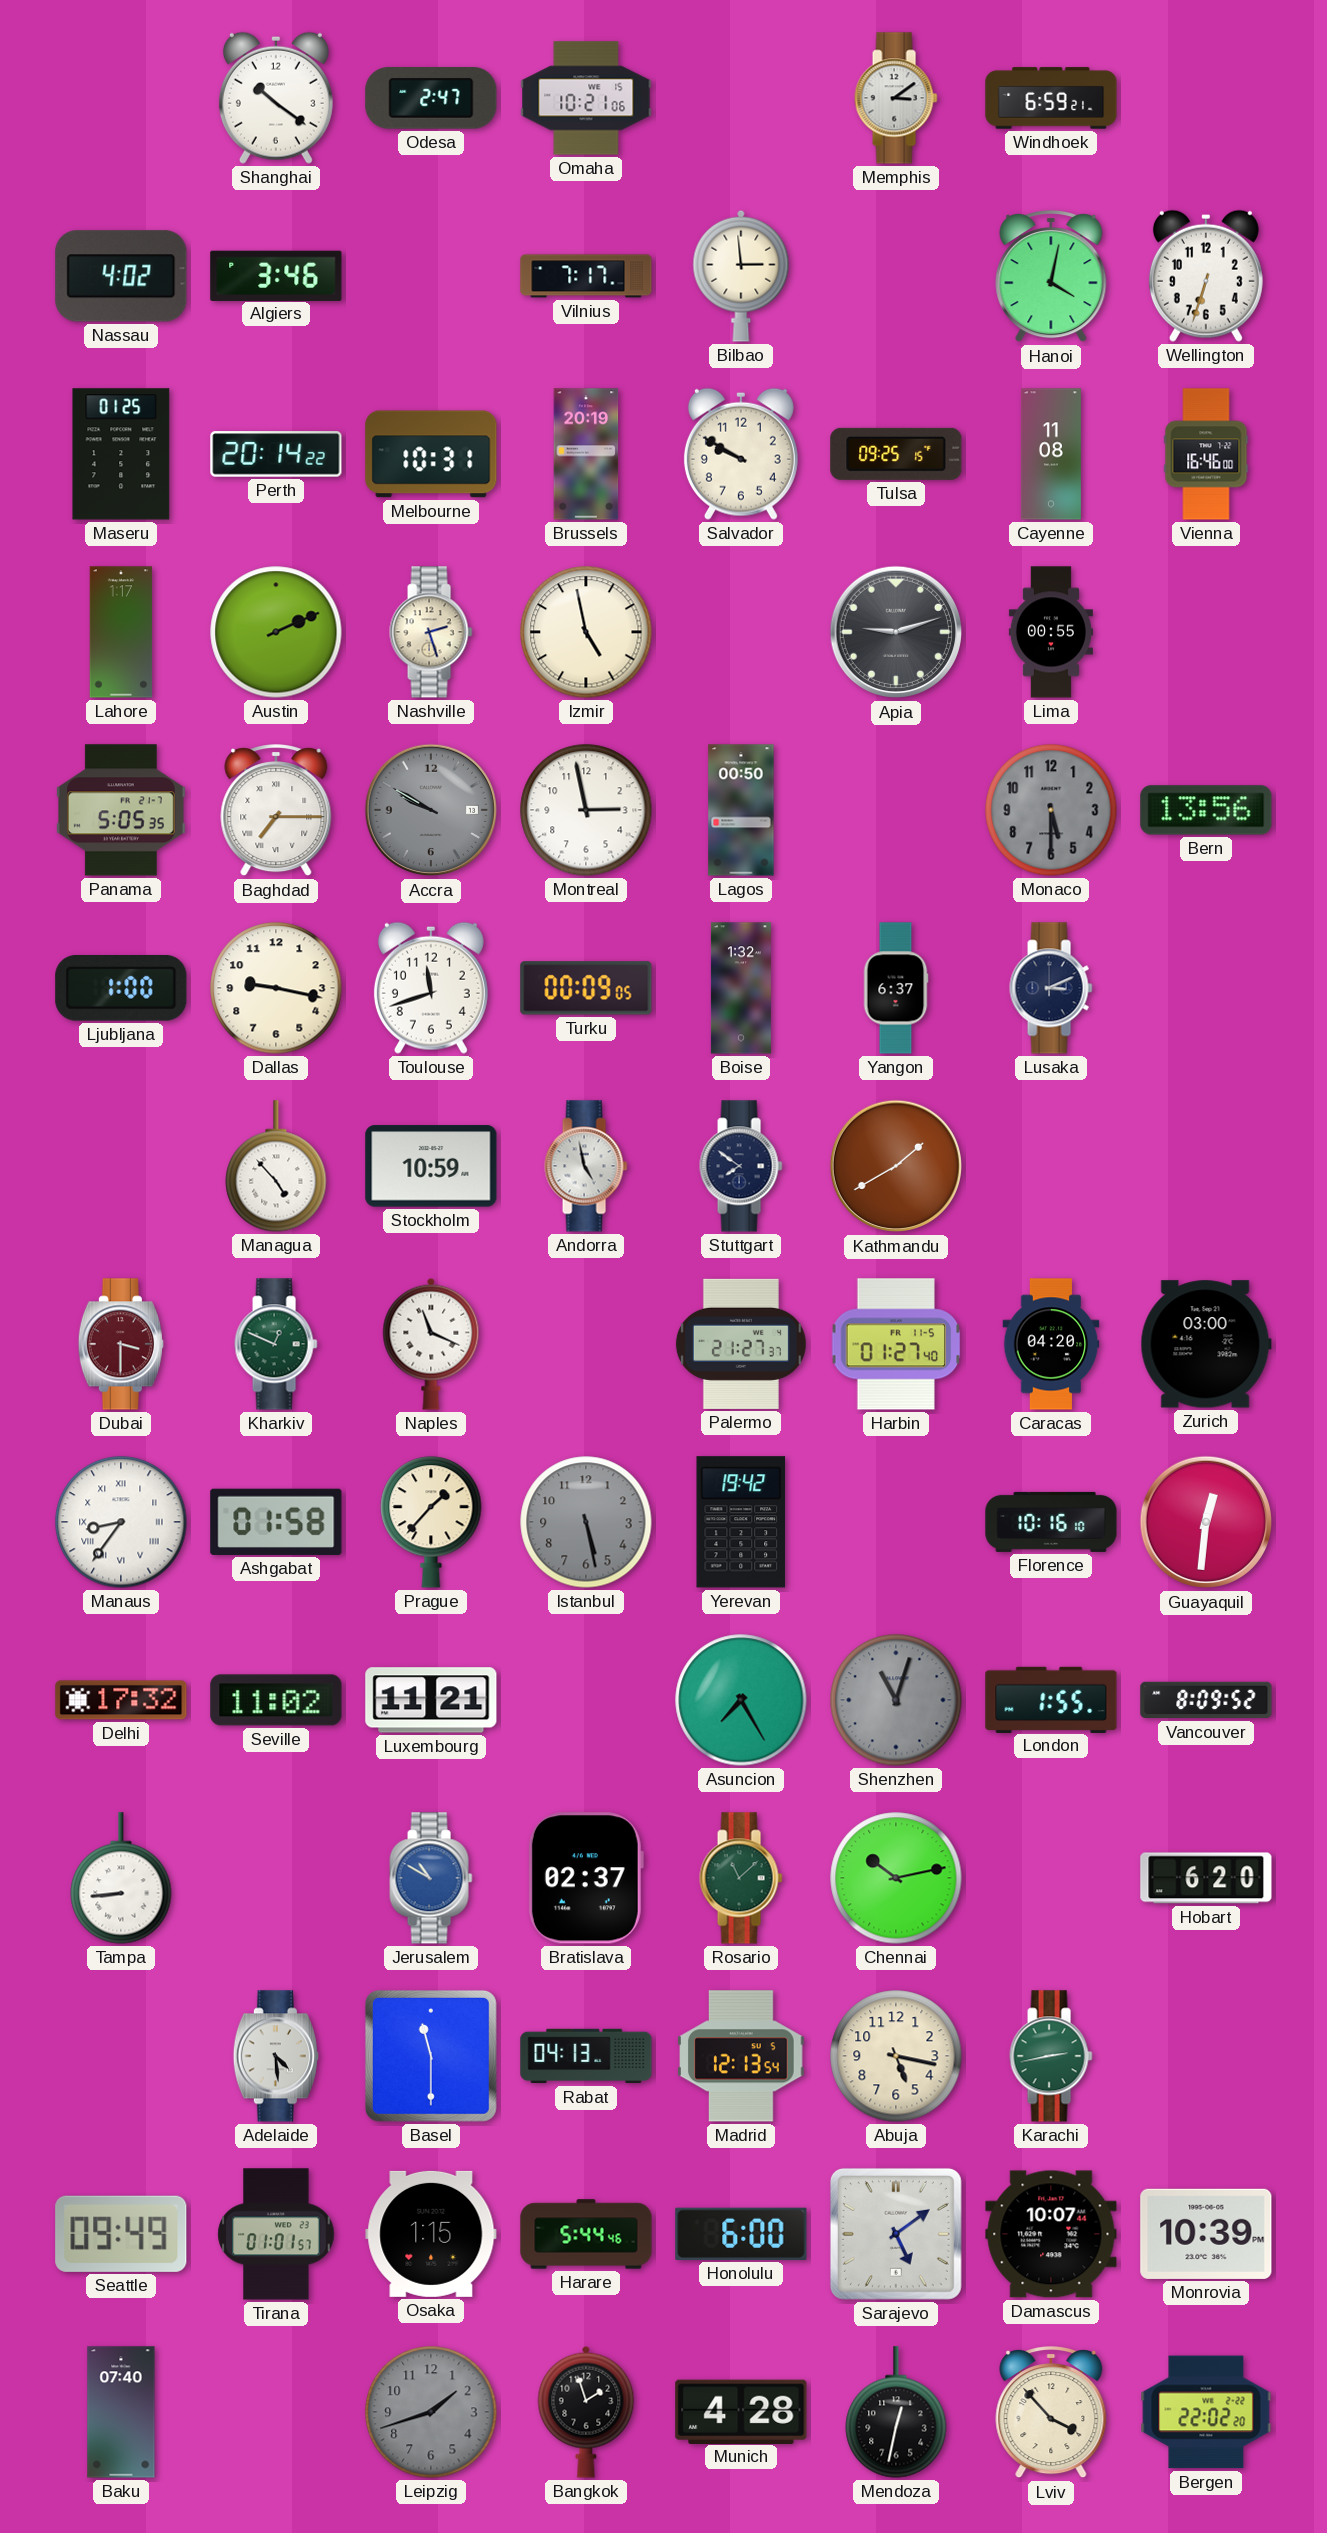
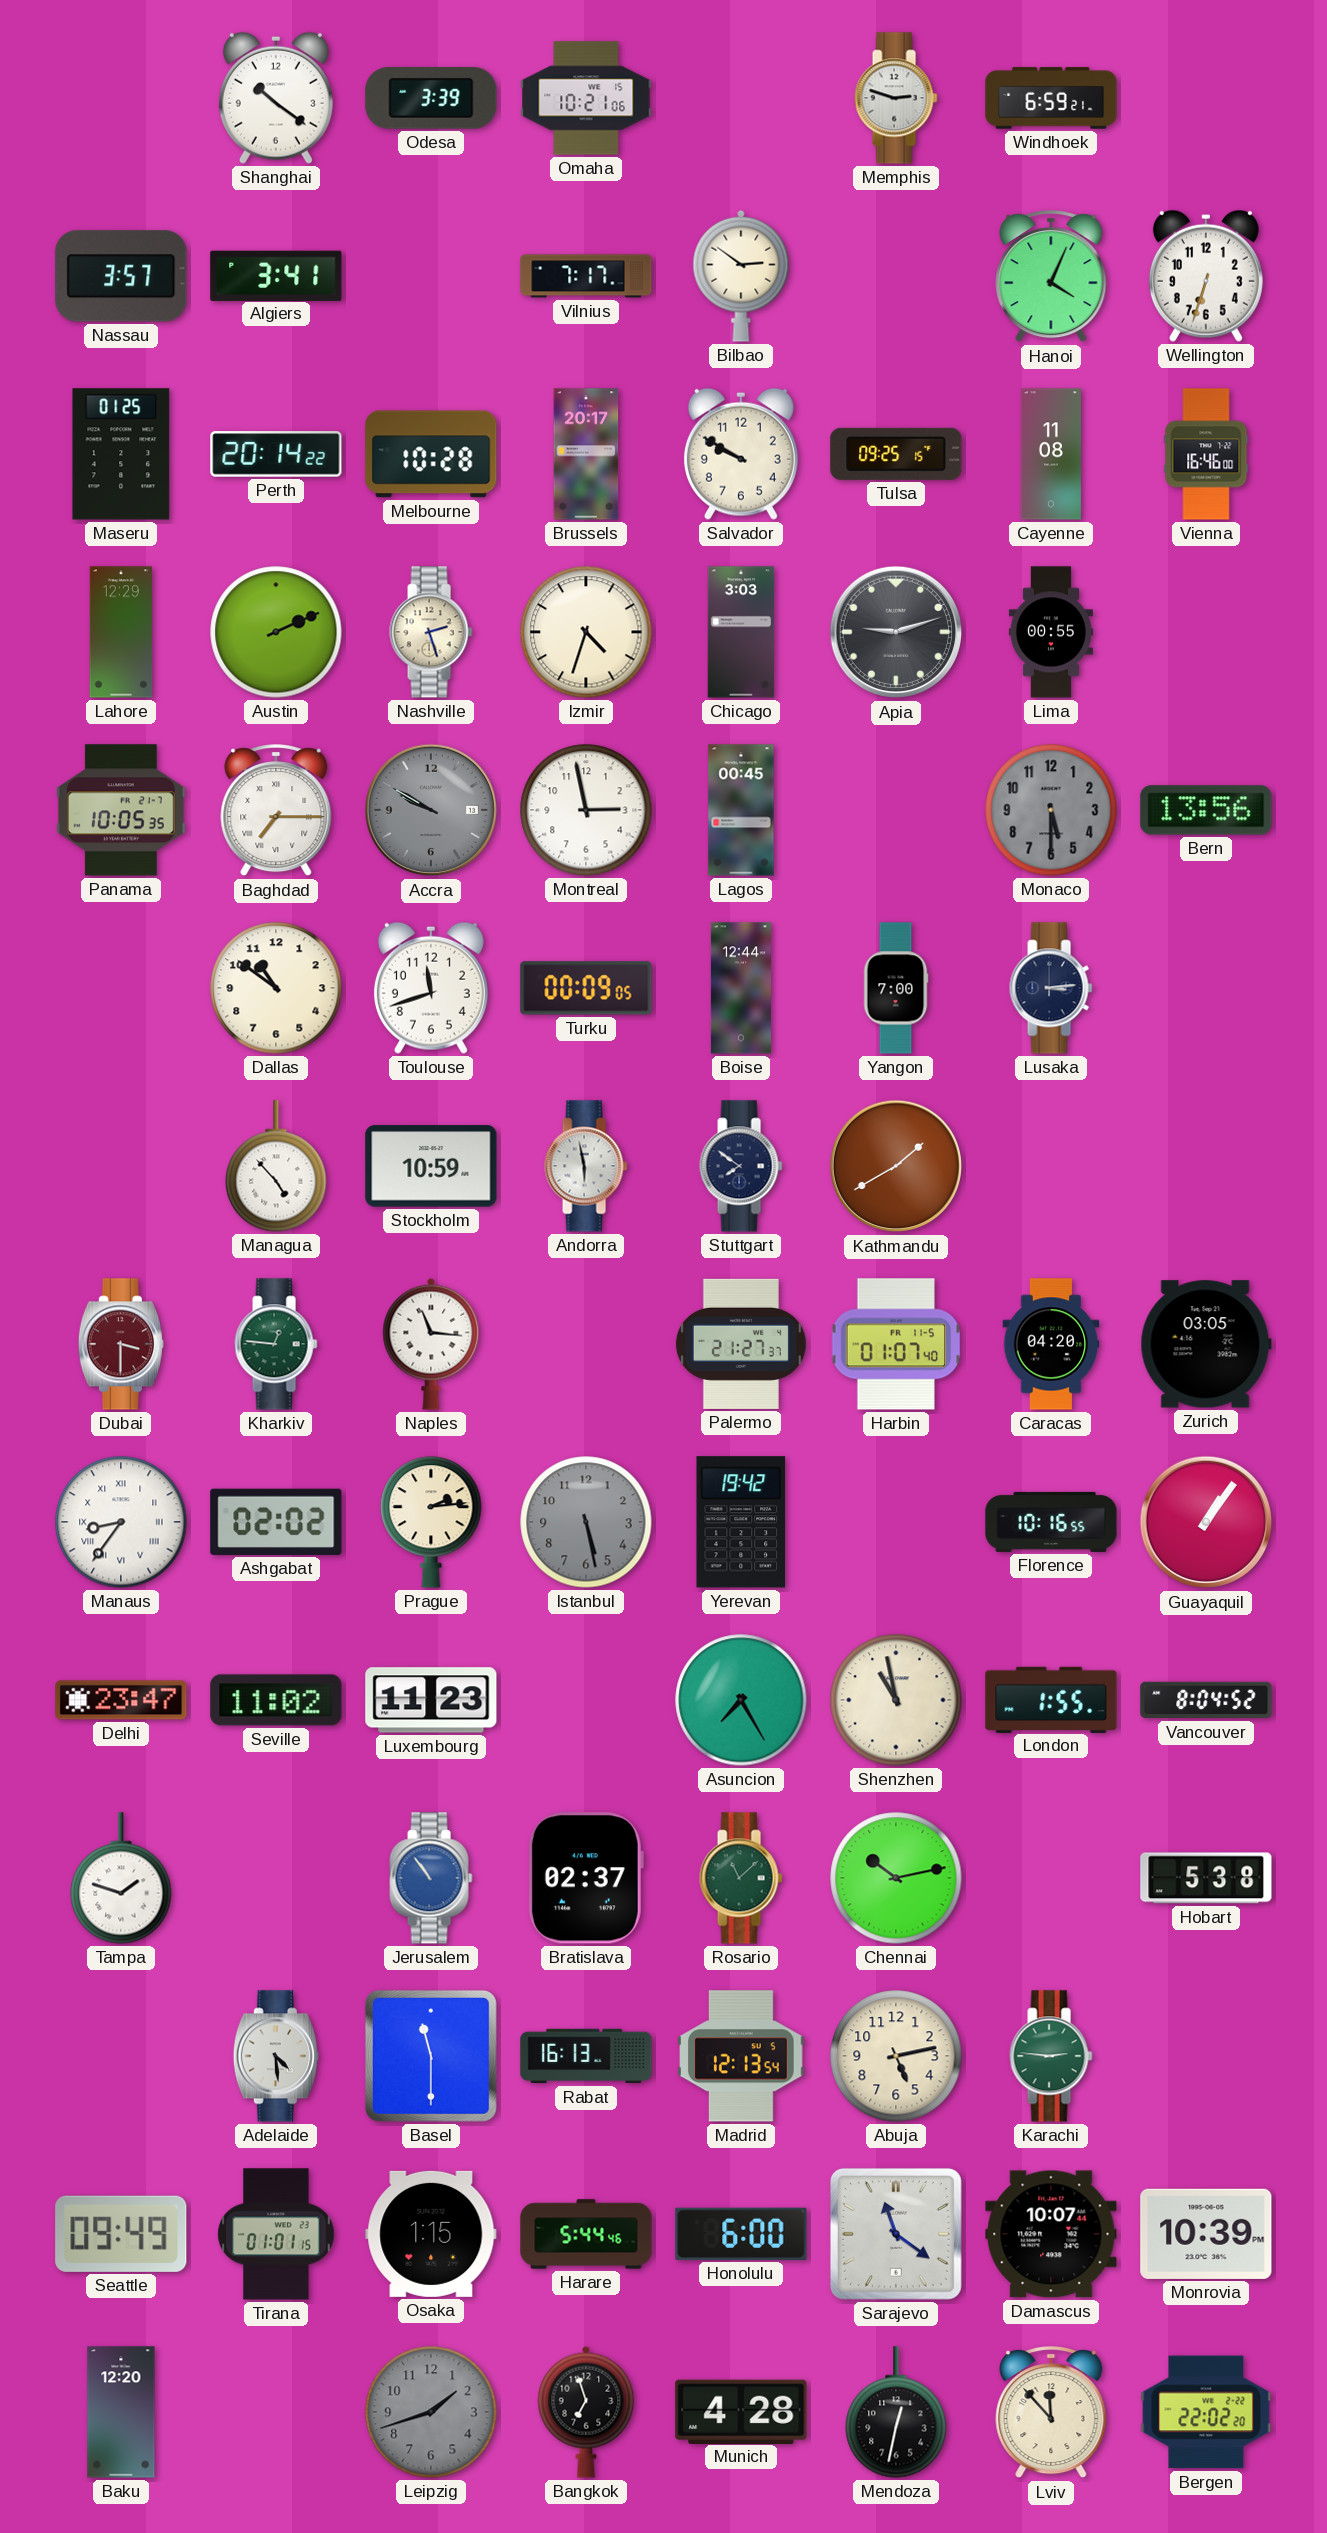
Odesa: 2:47 -> 3:39
Memphis: 3:09 -> 2:48
Nassau: 4:02 -> 3:57
Algiers: 3:46 -> 3:41
Bilbao: 2:59 -> 2:51
Hanoi: 4:02 -> 4:04
Melbourne: 10:31 -> 10:28
Brussels: 20:19 -> 20:17
Lahore: 1:17 -> 12:29
Izmir: 4:58 -> 4:33
Chicago: none -> 3:03
Panama: 5:05 -> 10:05
Lagos: 00:50 -> 00:45
Ljubljana: 1:00 -> none
Dallas: 9:17 -> 10:51
Boise: 1:32 -> 12:44
Yangon: 6:37 -> 7:00
Lusaka: 3:11 -> 3:14
Andorra: 4:58 -> 5:58
Kharkiv: 12:49 -> 12:46
Naples: 11:19 -> 11:16
Harbin: 01:27 -> 01:07
Zurich: 03:00 -> 03:05
Ashgabat: 01:58 -> 02:02
Prague: 1:37 -> 2:14
Florence: 10:16:10 -> 10:16:55
Guayaquil: 12:31 -> 1:06
Delhi: 17:32 -> 23:47
Luxembourg: 11:21 -> 11:23
Shenzhen: 11:03 -> 10:58
Shenzhen dial: grey -> cream
Vancouver: 8:09 -> 8:04
Tampa: 8:44 -> 1:48
Jerusalem: 10:50 -> 10:54
Hobart: 6:20 -> 5:38
Rabat: 04:13 -> 16:13
Abuja: 5:17 -> 5:13
Karachi: 2:43 -> 2:46
Tirana: 01:01:57 -> 01:01:15
Sarajevo: 5:09 -> 11:21
Baku: 07:40 -> 12:20
Bangkok: 1:57 -> 6:57
Lviv: 3:53 -> 11:53
